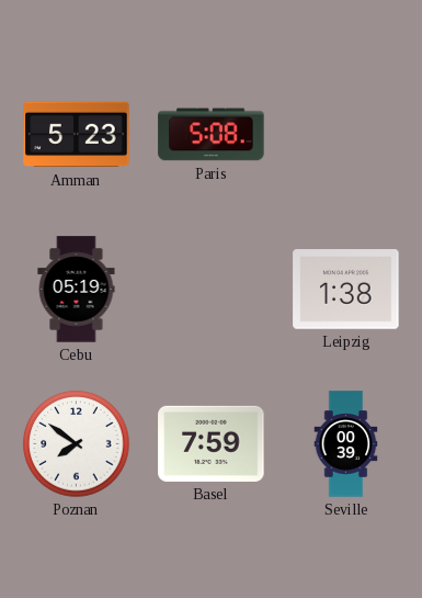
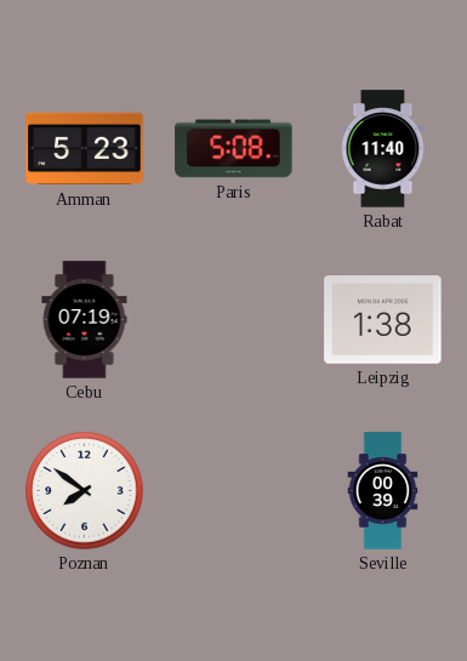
Rabat: none -> 11:40
Cebu: 05:19 -> 07:19
Basel: 7:59 -> none
